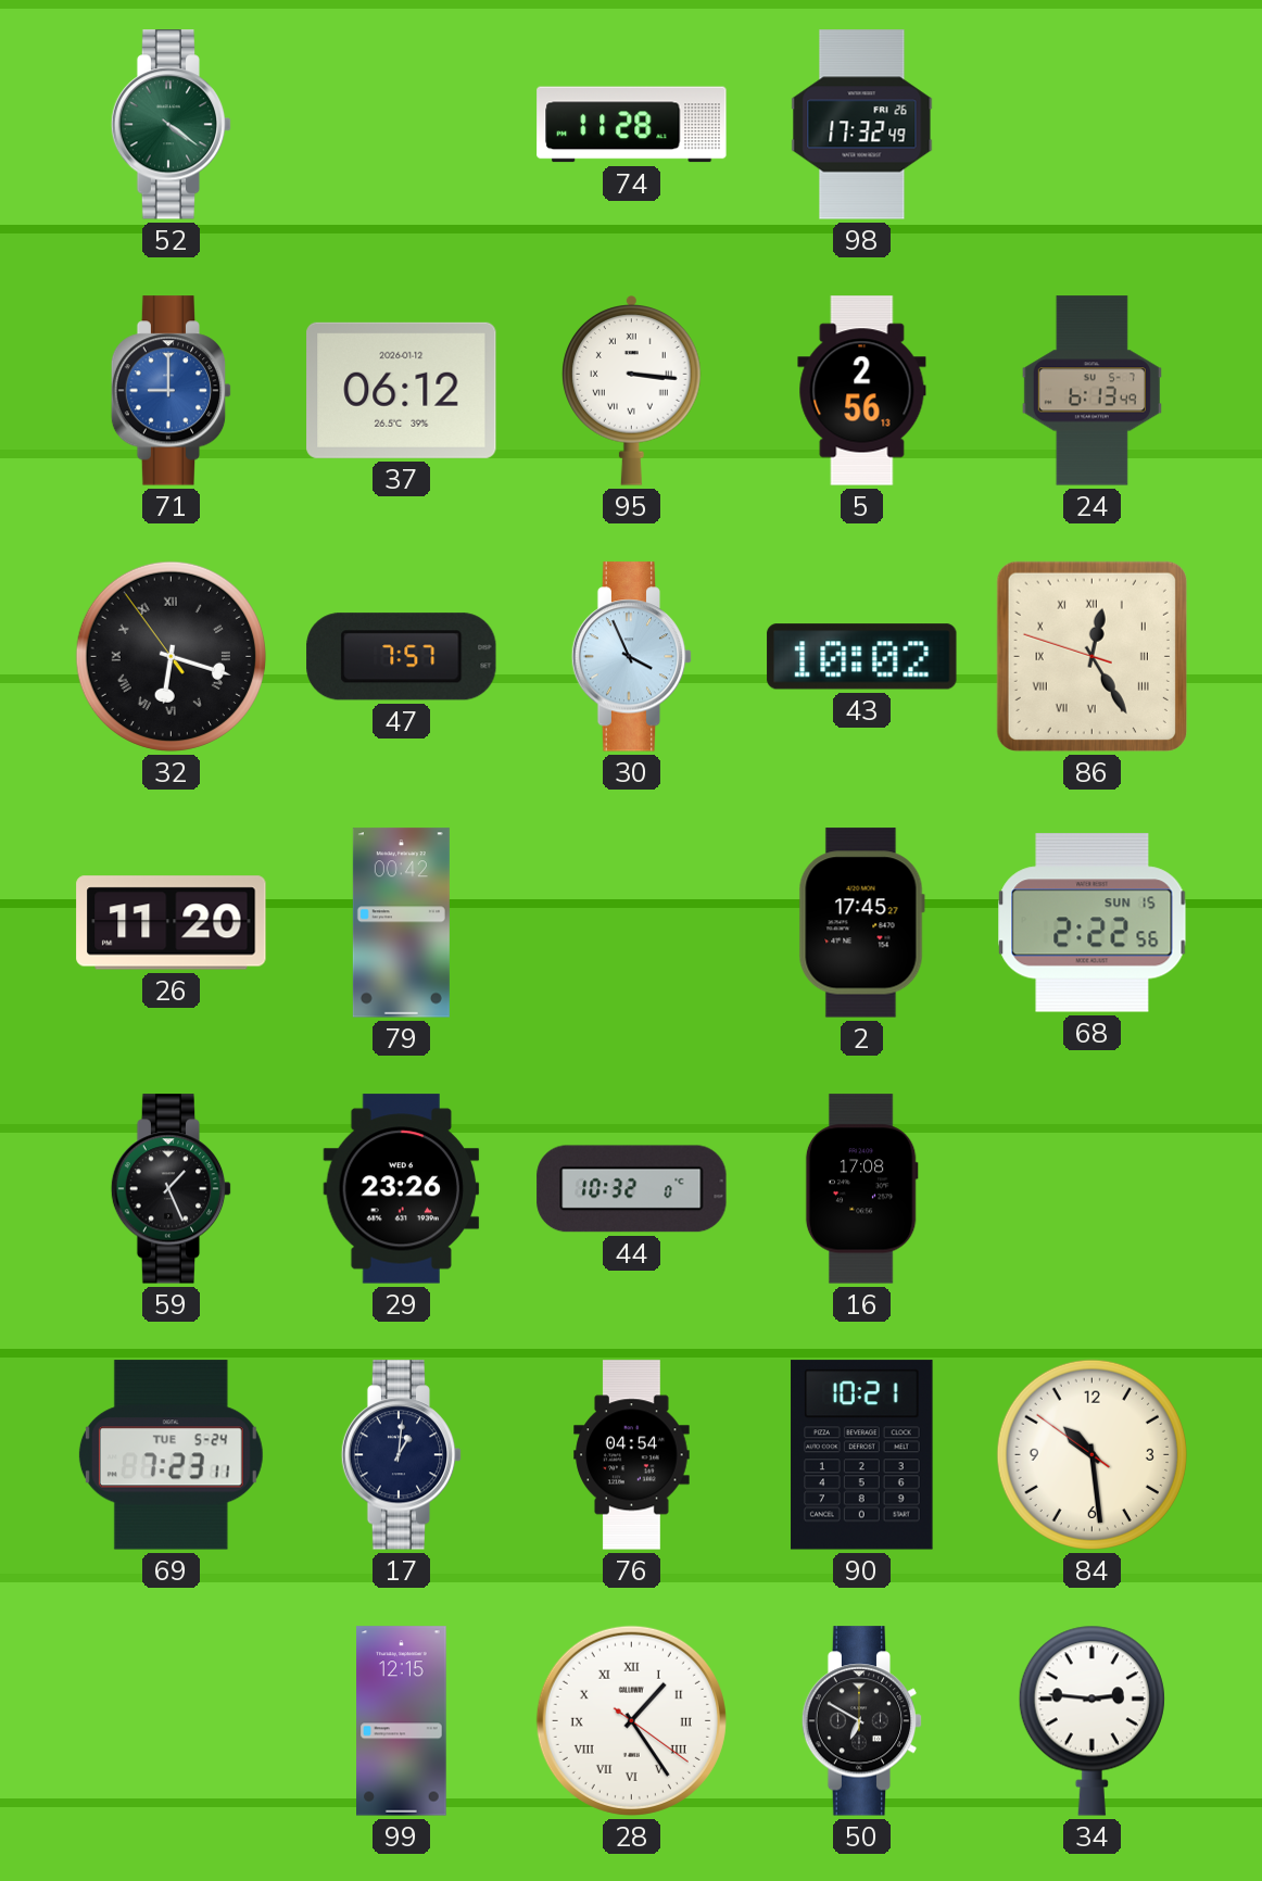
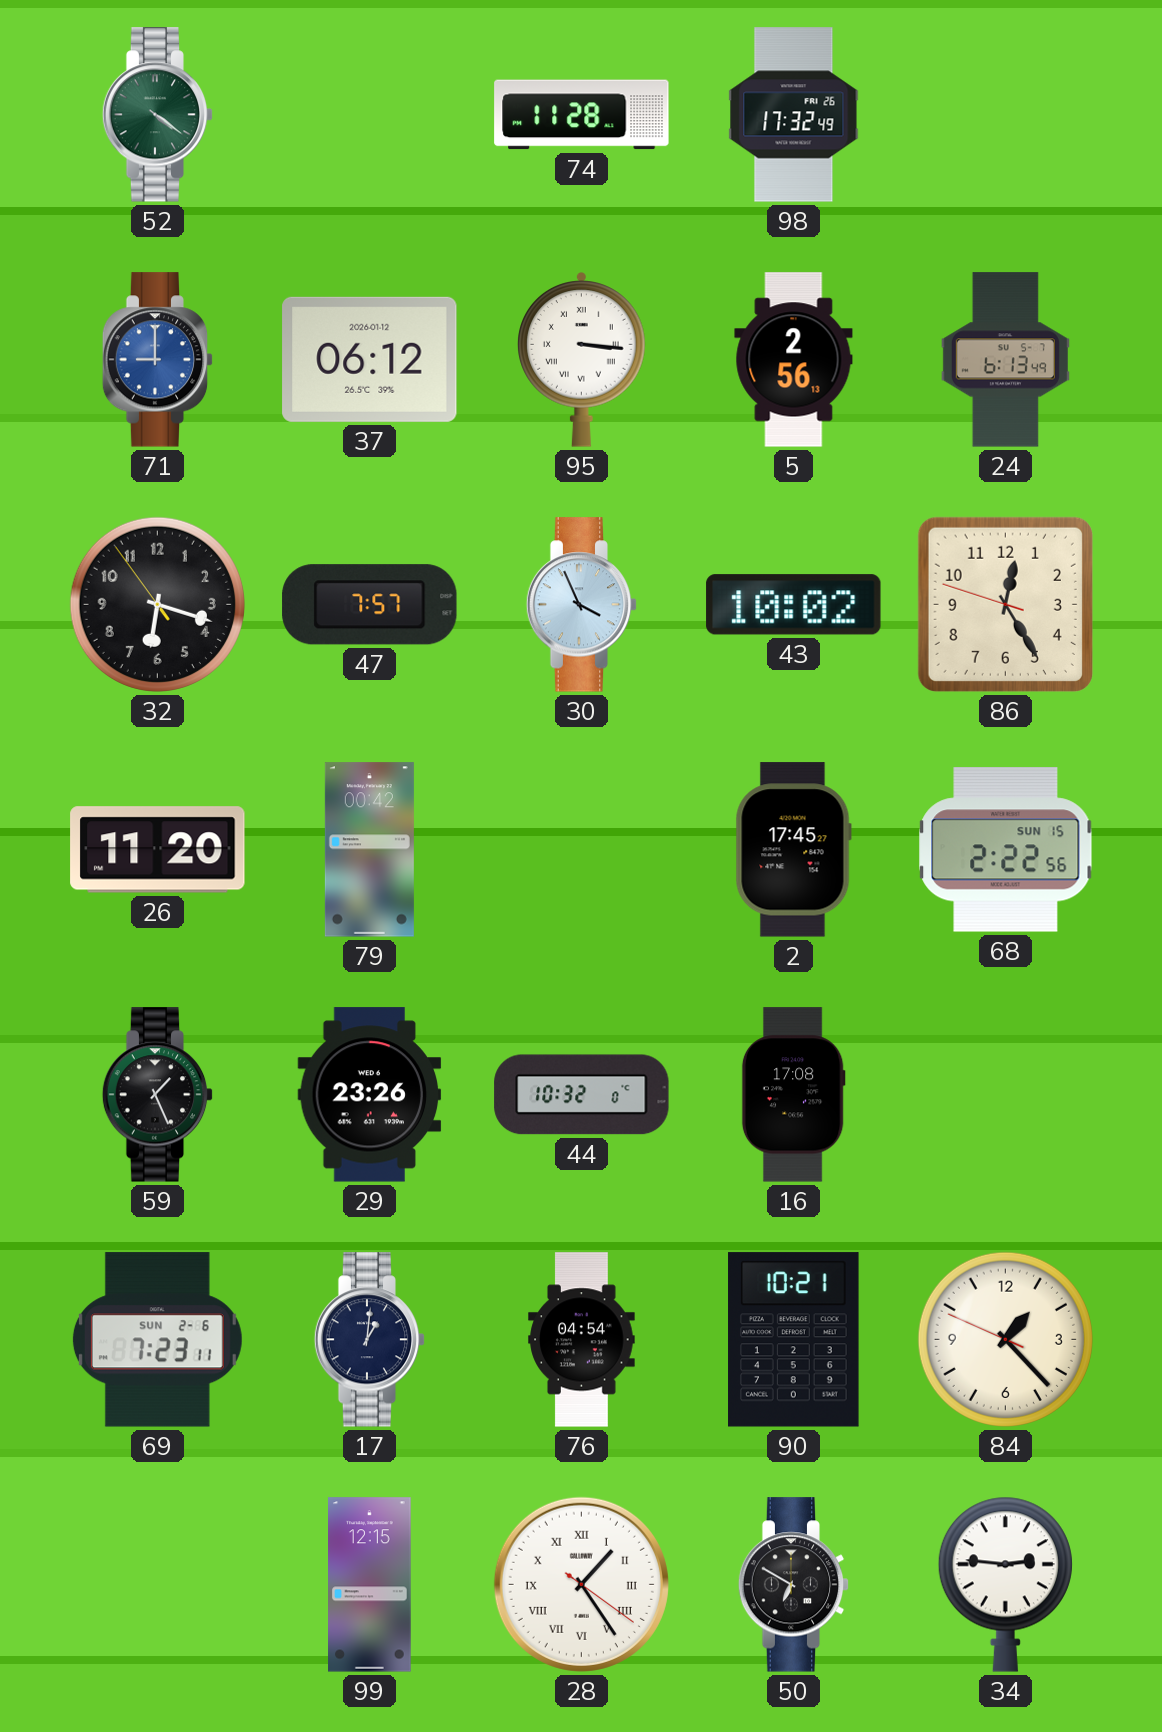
32 numerals: Roman -> Arabic
86 numerals: Roman -> Arabic
69 date: TUE 5-24 -> SUN 2-6
84: 10:28 -> 1:22
